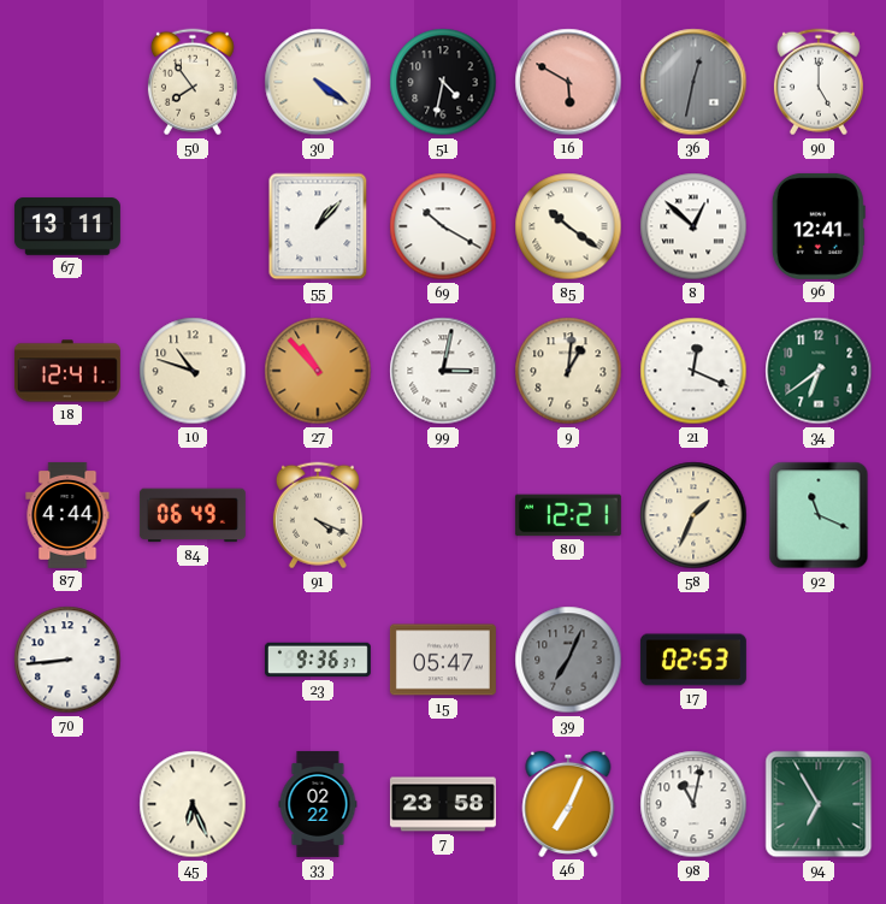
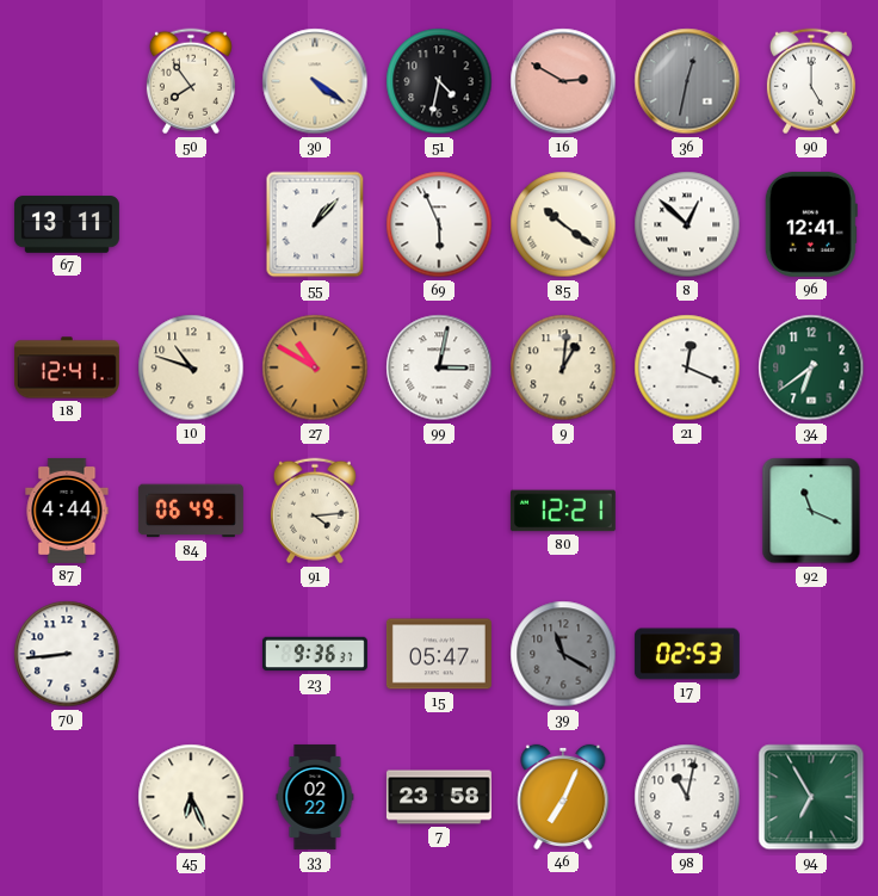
16: 5:50 -> 2:50
69: 10:20 -> 5:56
27: 10:53 -> 10:50
91: 4:19 -> 4:14
58: 1:34 -> none
39: 7:04 -> 11:20
